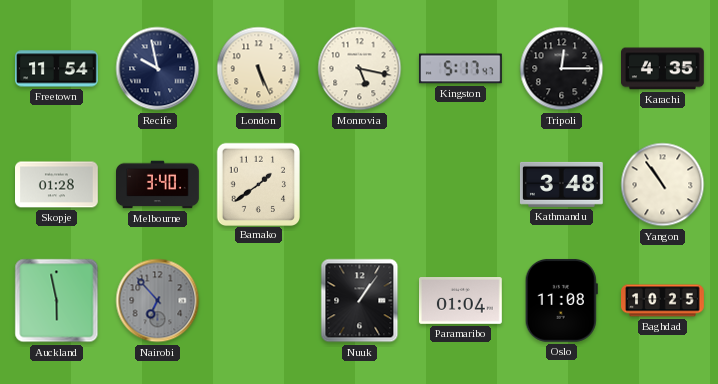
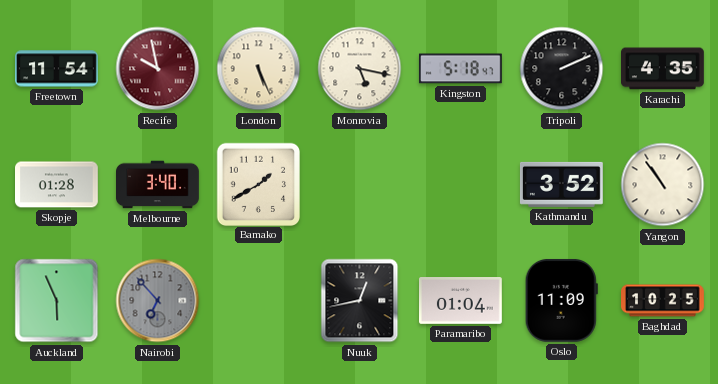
Recife dial: navy -> burgundy
Kingston: 5:17 -> 5:18
Tripoli: 12:15 -> 2:11
Bamako: 1:39 -> 1:40
Kathmandu: 3:48 -> 3:52
Auckland: 5:58 -> 5:56
Nuuk: 1:06 -> 12:43
Oslo: 11:08 -> 11:09
